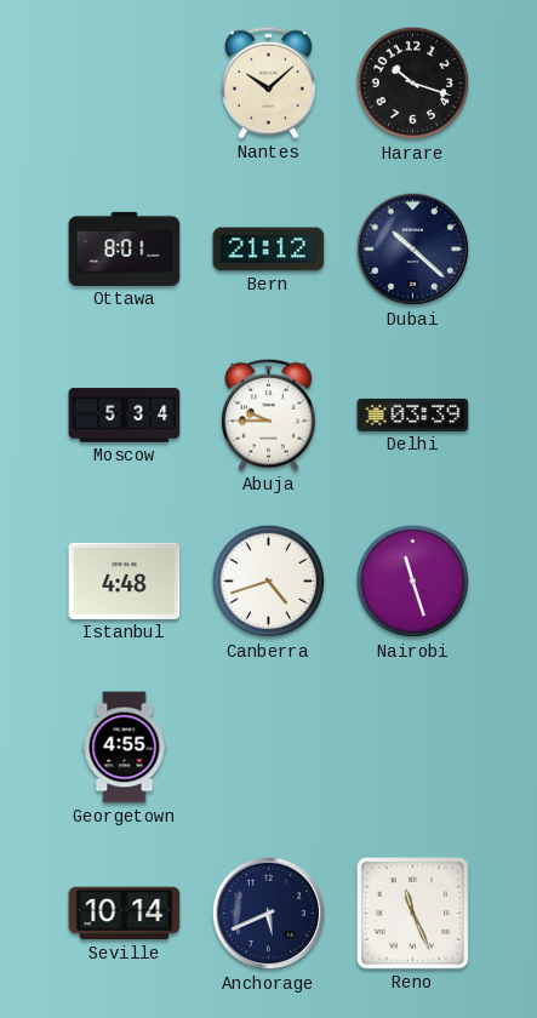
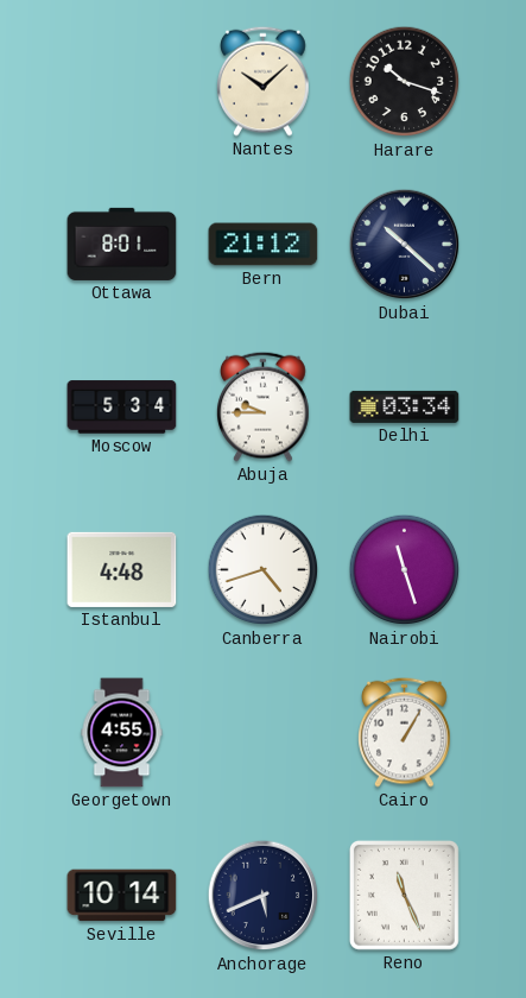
Delhi: 03:39 -> 03:34
Cairo: none -> 1:05
